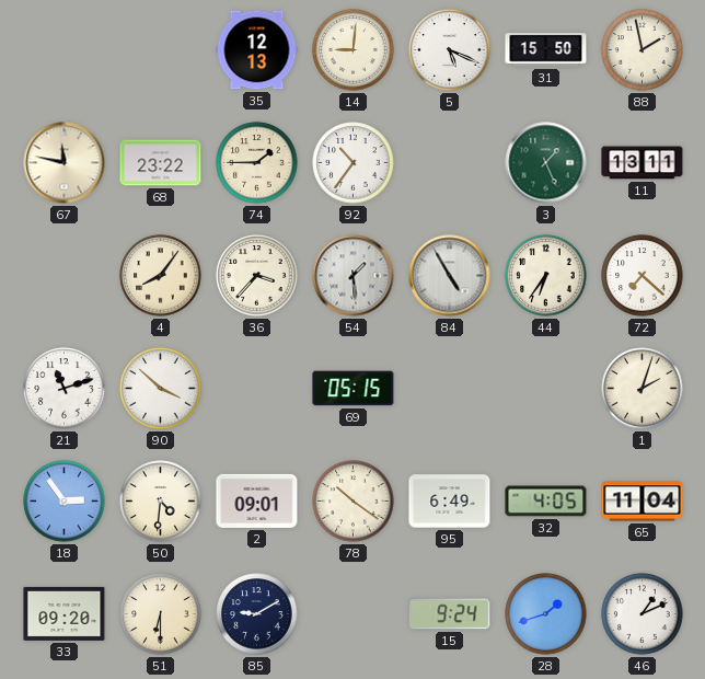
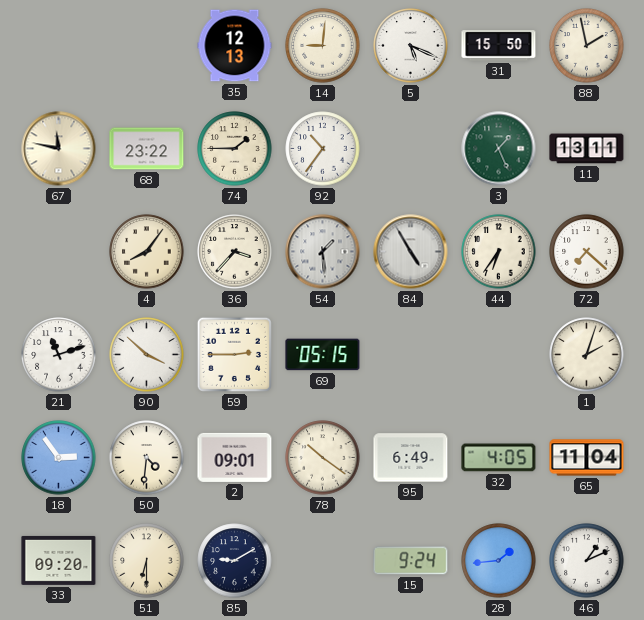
59: none -> 2:45
28: 1:42 -> 1:44
